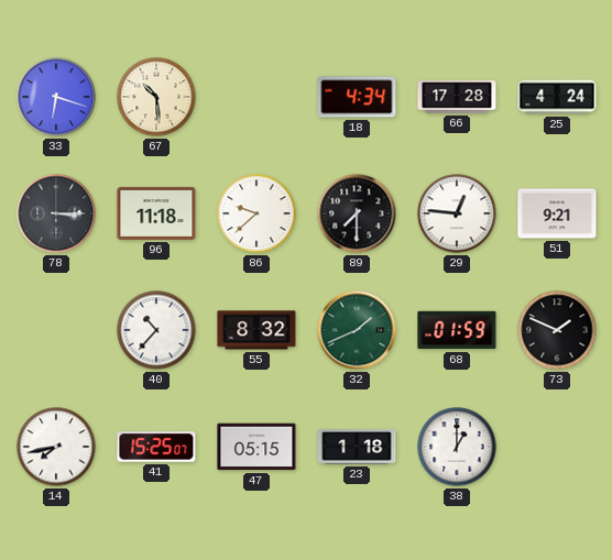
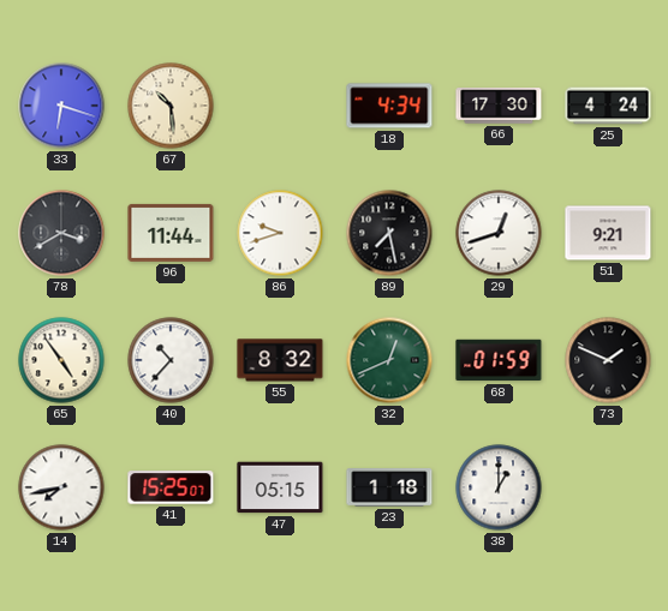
66: 17:28 -> 17:30
78: 3:15 -> 3:40
96: 11:18 -> 11:44
86: 9:38 -> 9:42
89: 7:30 -> 7:28
29: 12:46 -> 12:42
65: none -> 4:54
32: 1:41 -> 12:41
